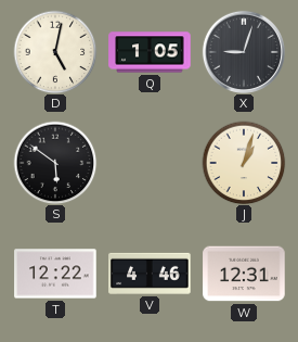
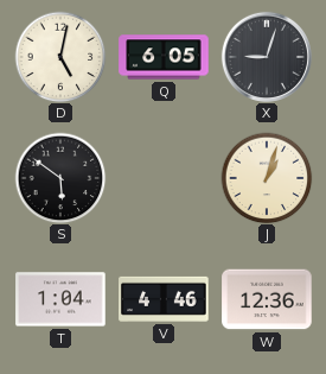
Q: 1:05 -> 6:05
T: 12:22 -> 1:04
W: 12:31 -> 12:36
